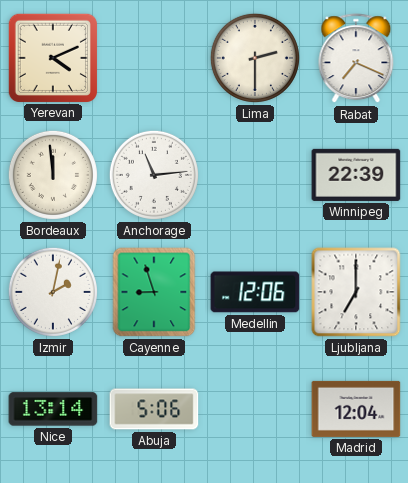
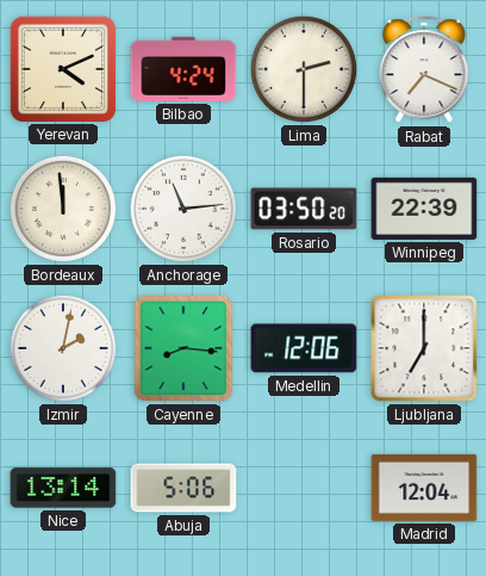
Bilbao: none -> 4:24
Rosario: none -> 03:50
Cayenne: 8:57 -> 8:16
